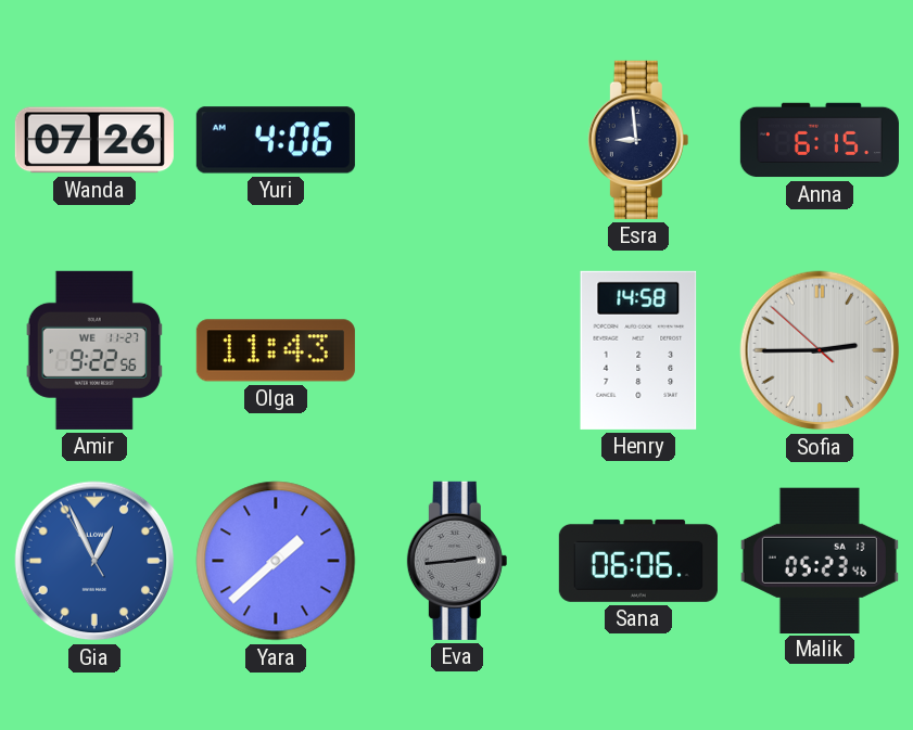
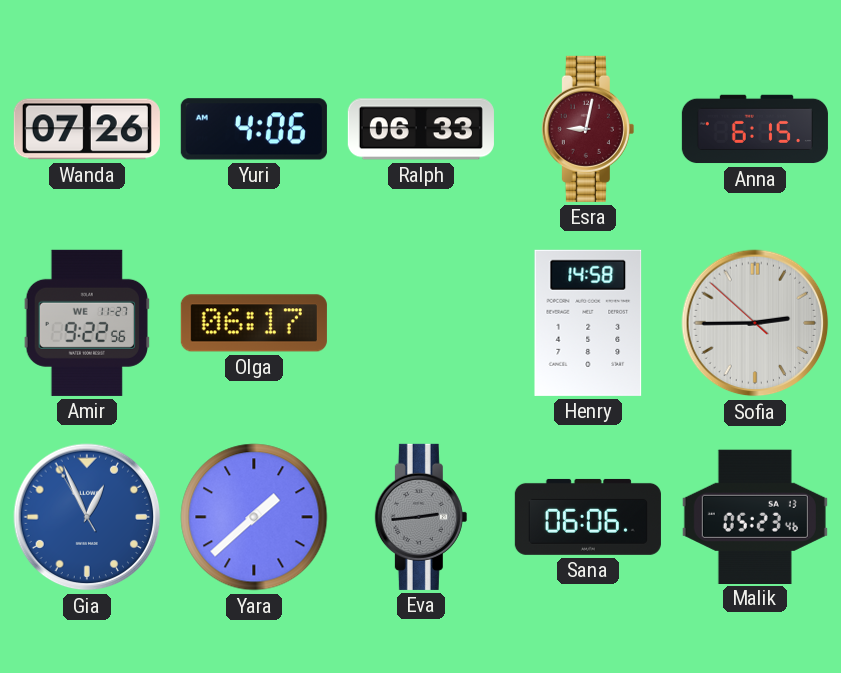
Ralph: none -> 06:33
Esra: 8:59 -> 9:02
Esra dial: navy -> burgundy
Olga: 11:43 -> 06:17
